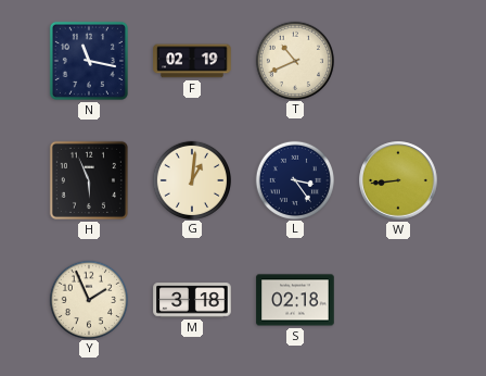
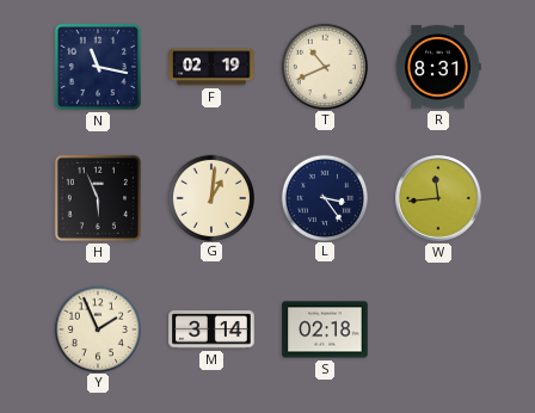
R: none -> 8:31
W: 8:44 -> 11:44
M: 3:18 -> 3:14
